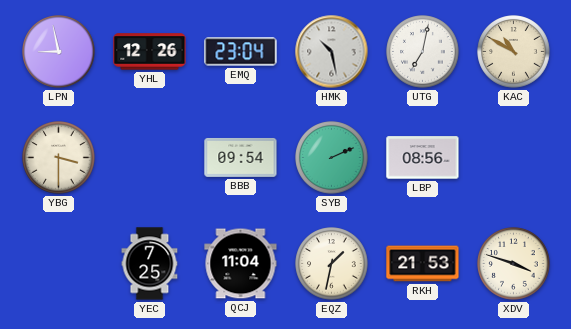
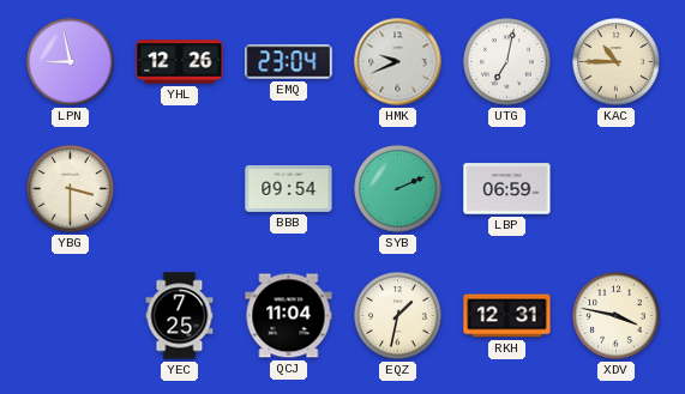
HMK: 10:28 -> 9:41
KAC: 10:50 -> 10:45
LBP: 08:56 -> 06:59
RKH: 21:53 -> 12:31
XDV: 3:48 -> 3:47
